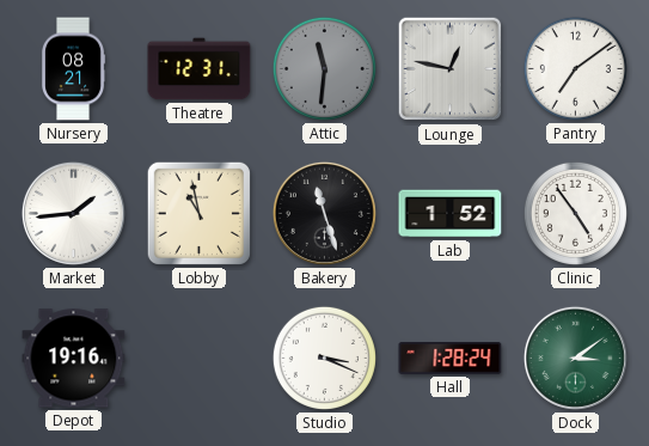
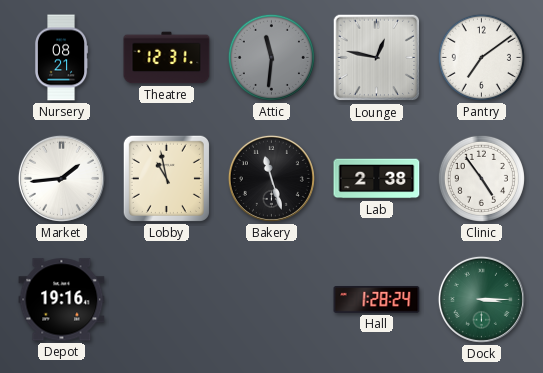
Lab: 1:52 -> 2:38
Studio: 3:19 -> none
Dock: 3:09 -> 3:15
